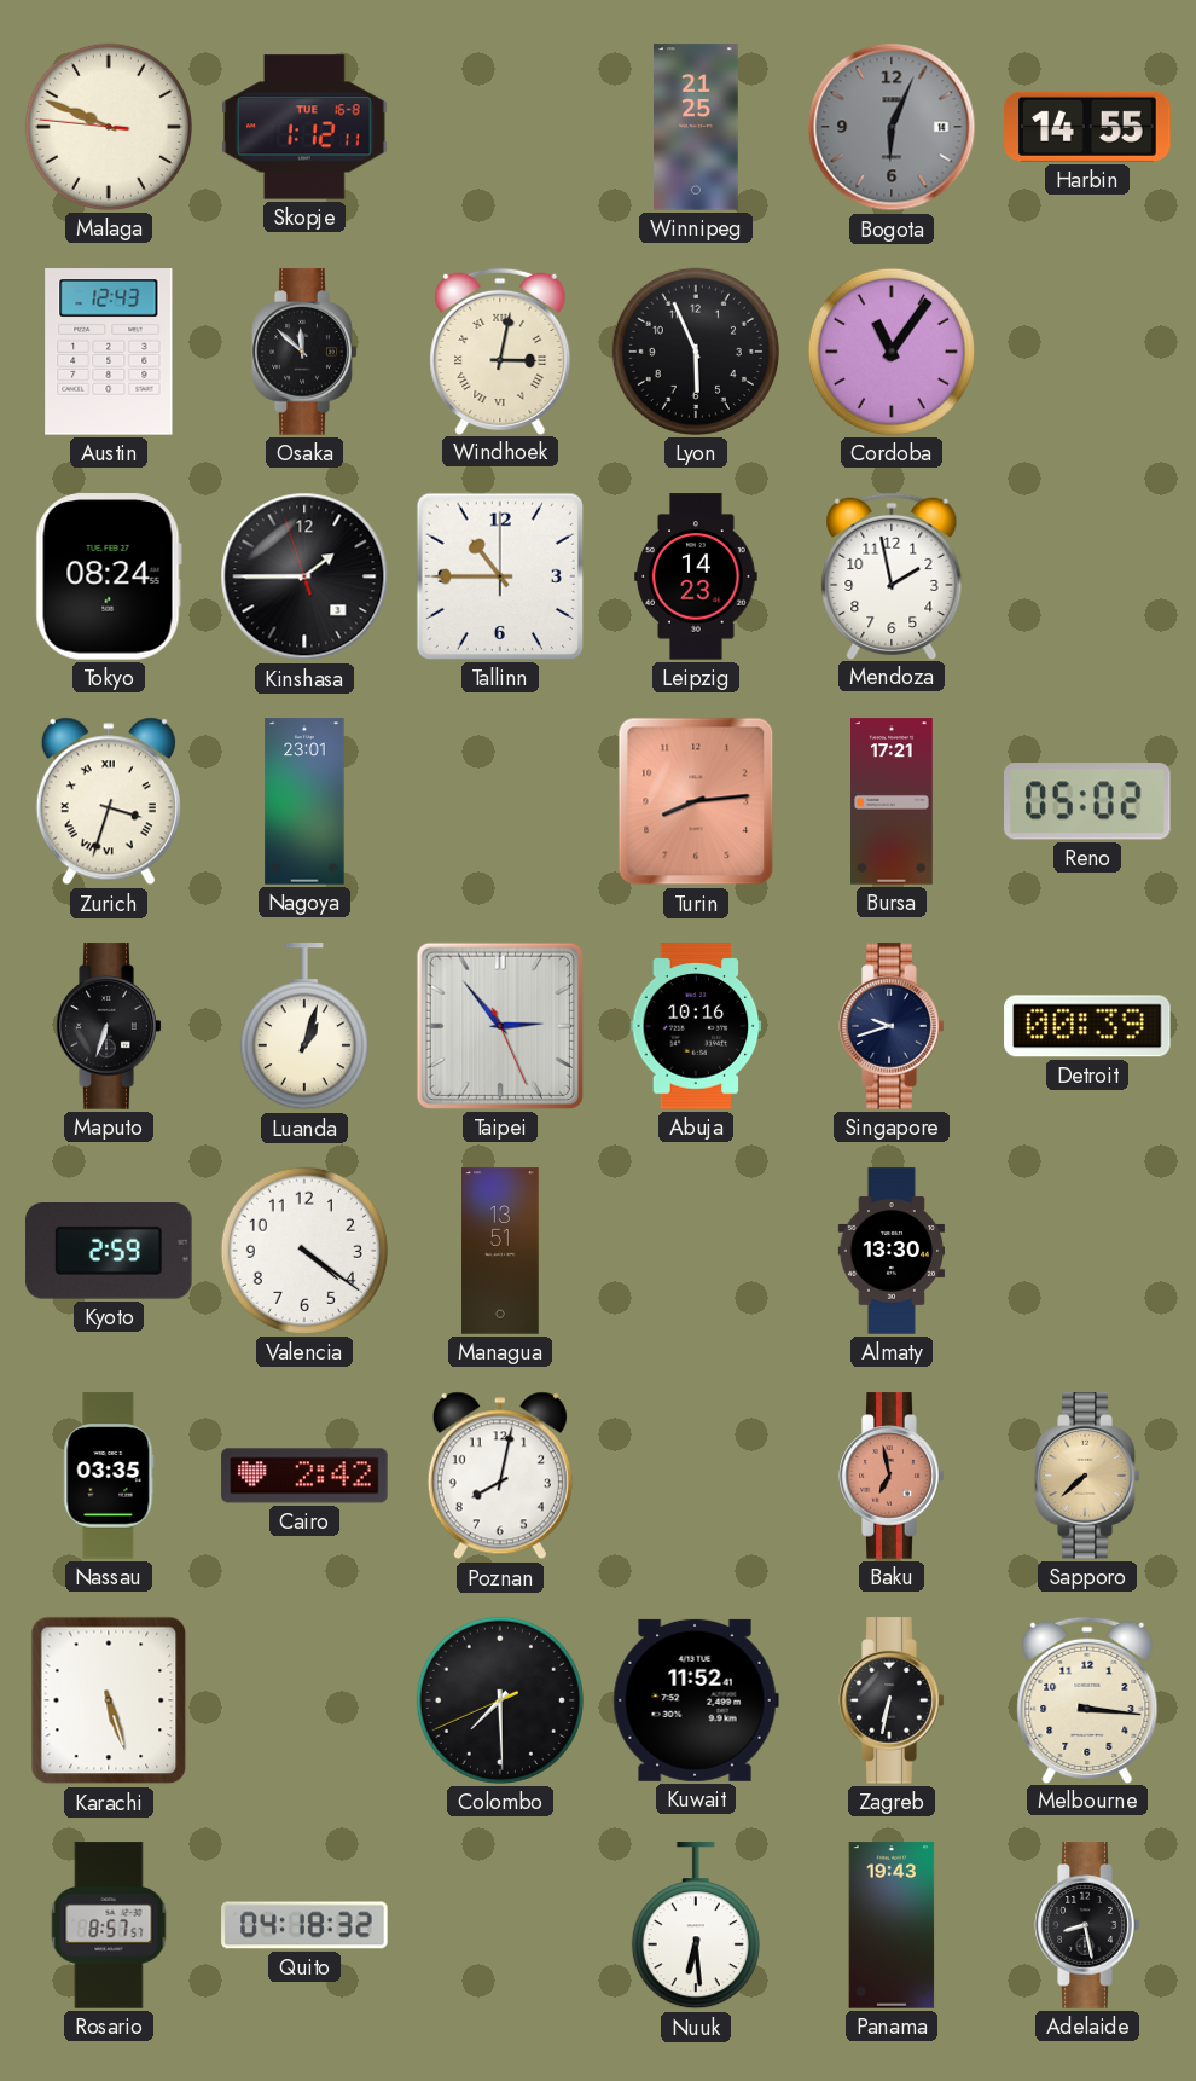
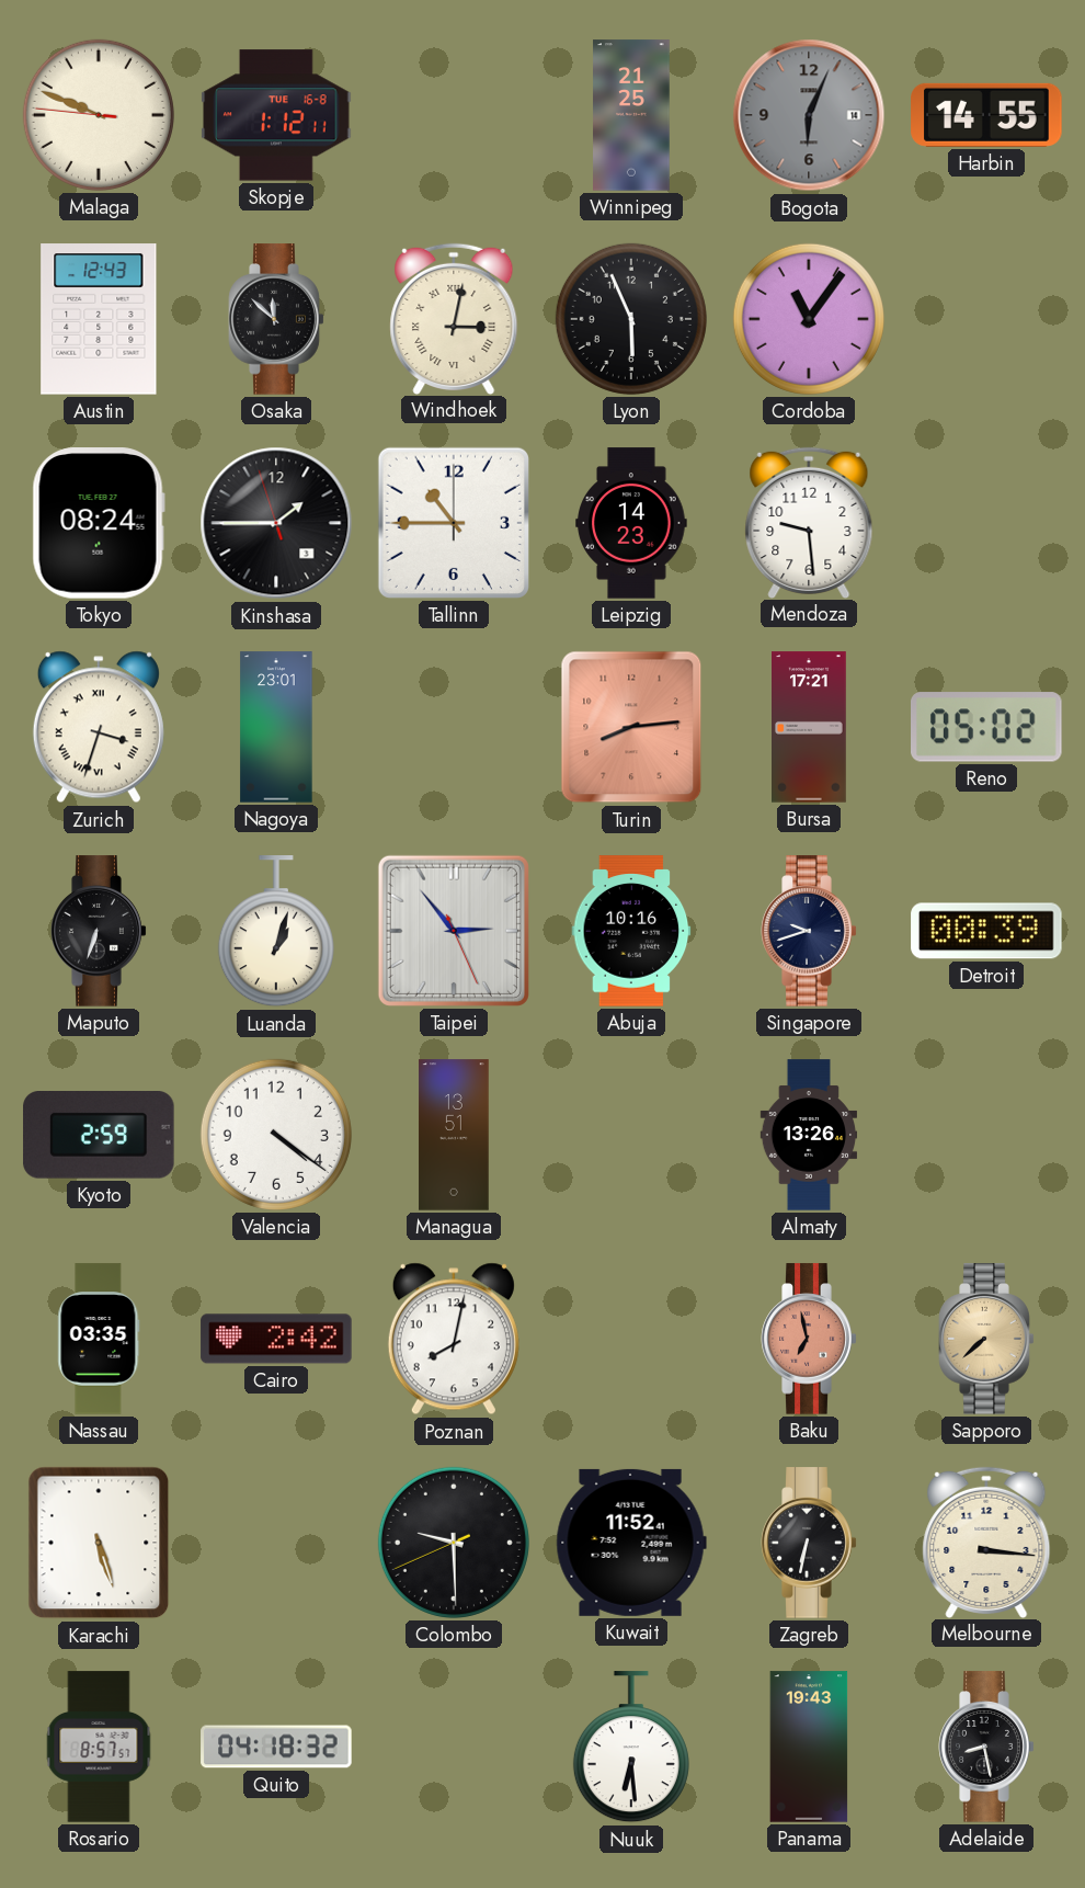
Mendoza: 1:58 -> 9:29
Almaty: 13:30 -> 13:26
Colombo: 7:29 -> 9:29
